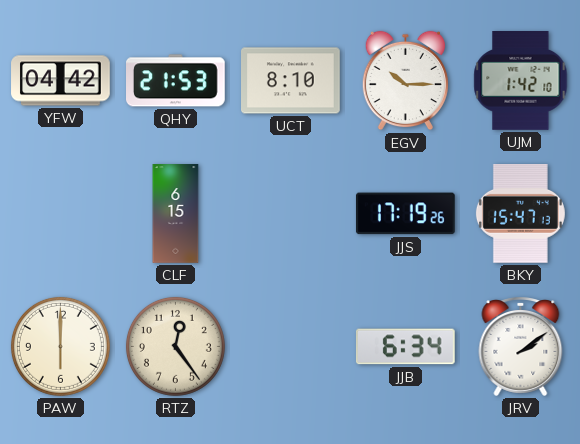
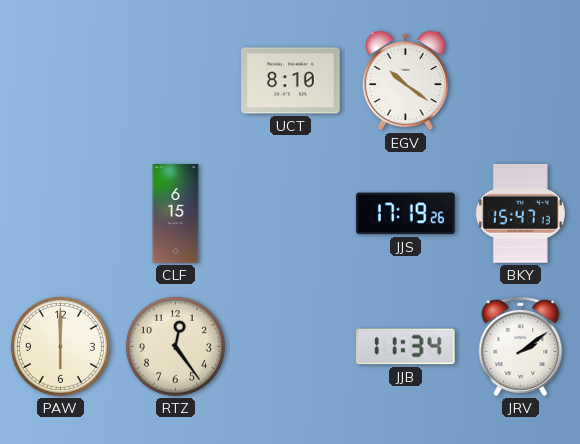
YFW: 04:42 -> none
QHY: 21:53 -> none
EGV: 10:15 -> 10:21
UJM: 1:42 -> none
JJB: 6:34 -> 11:34
